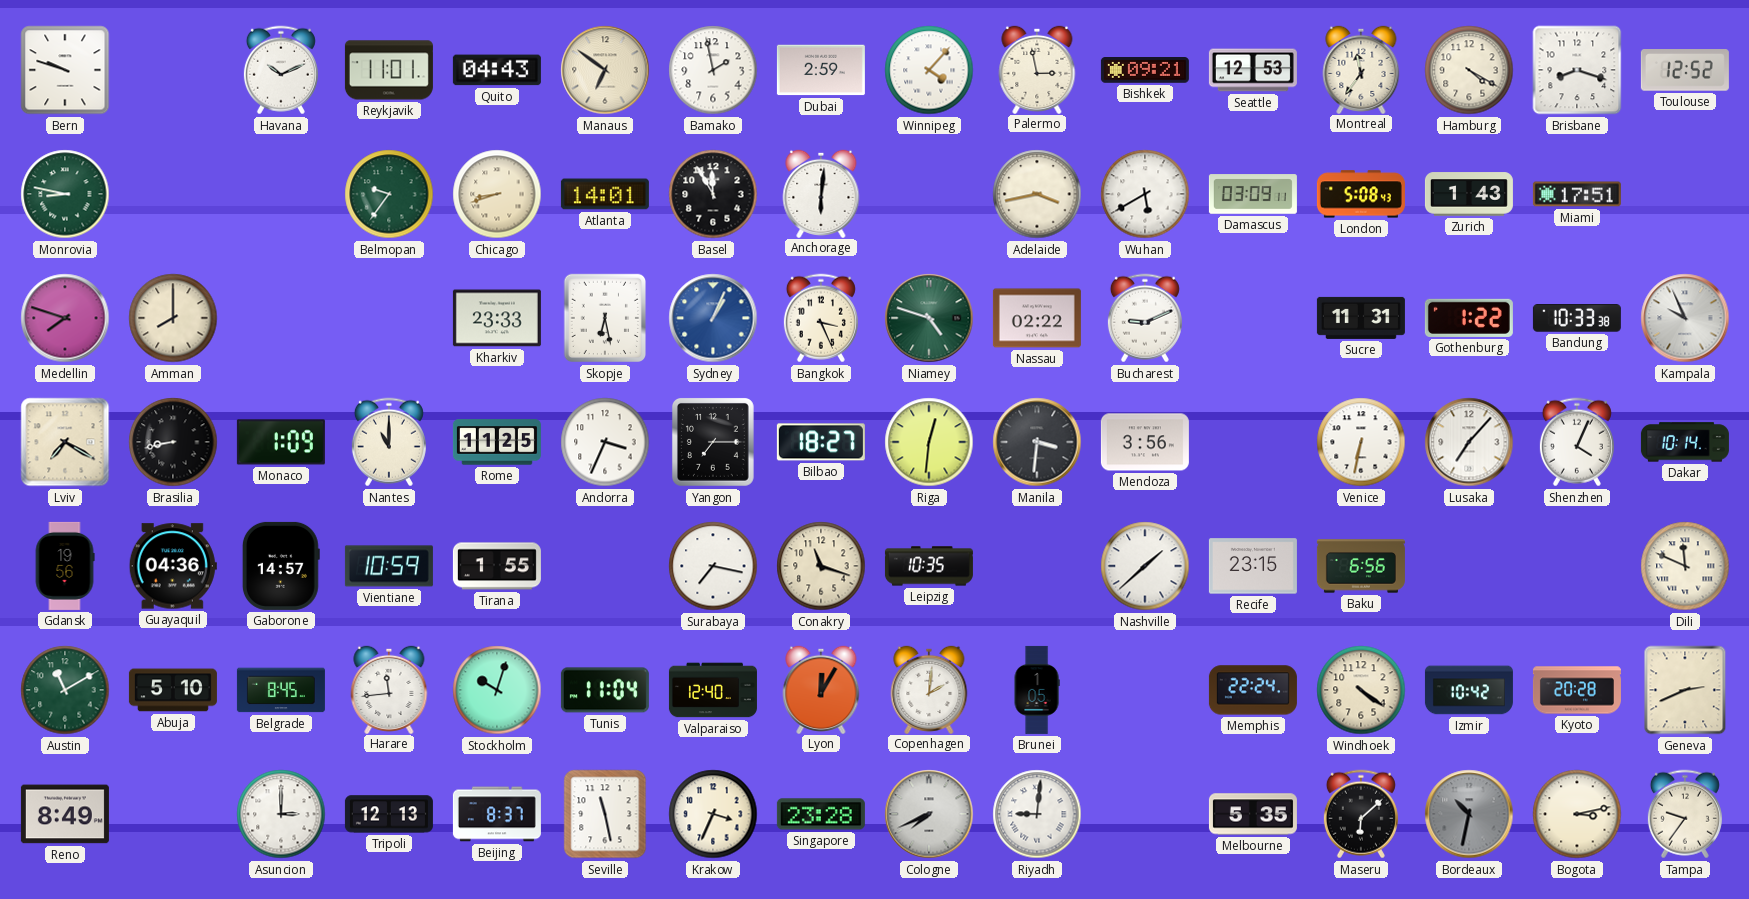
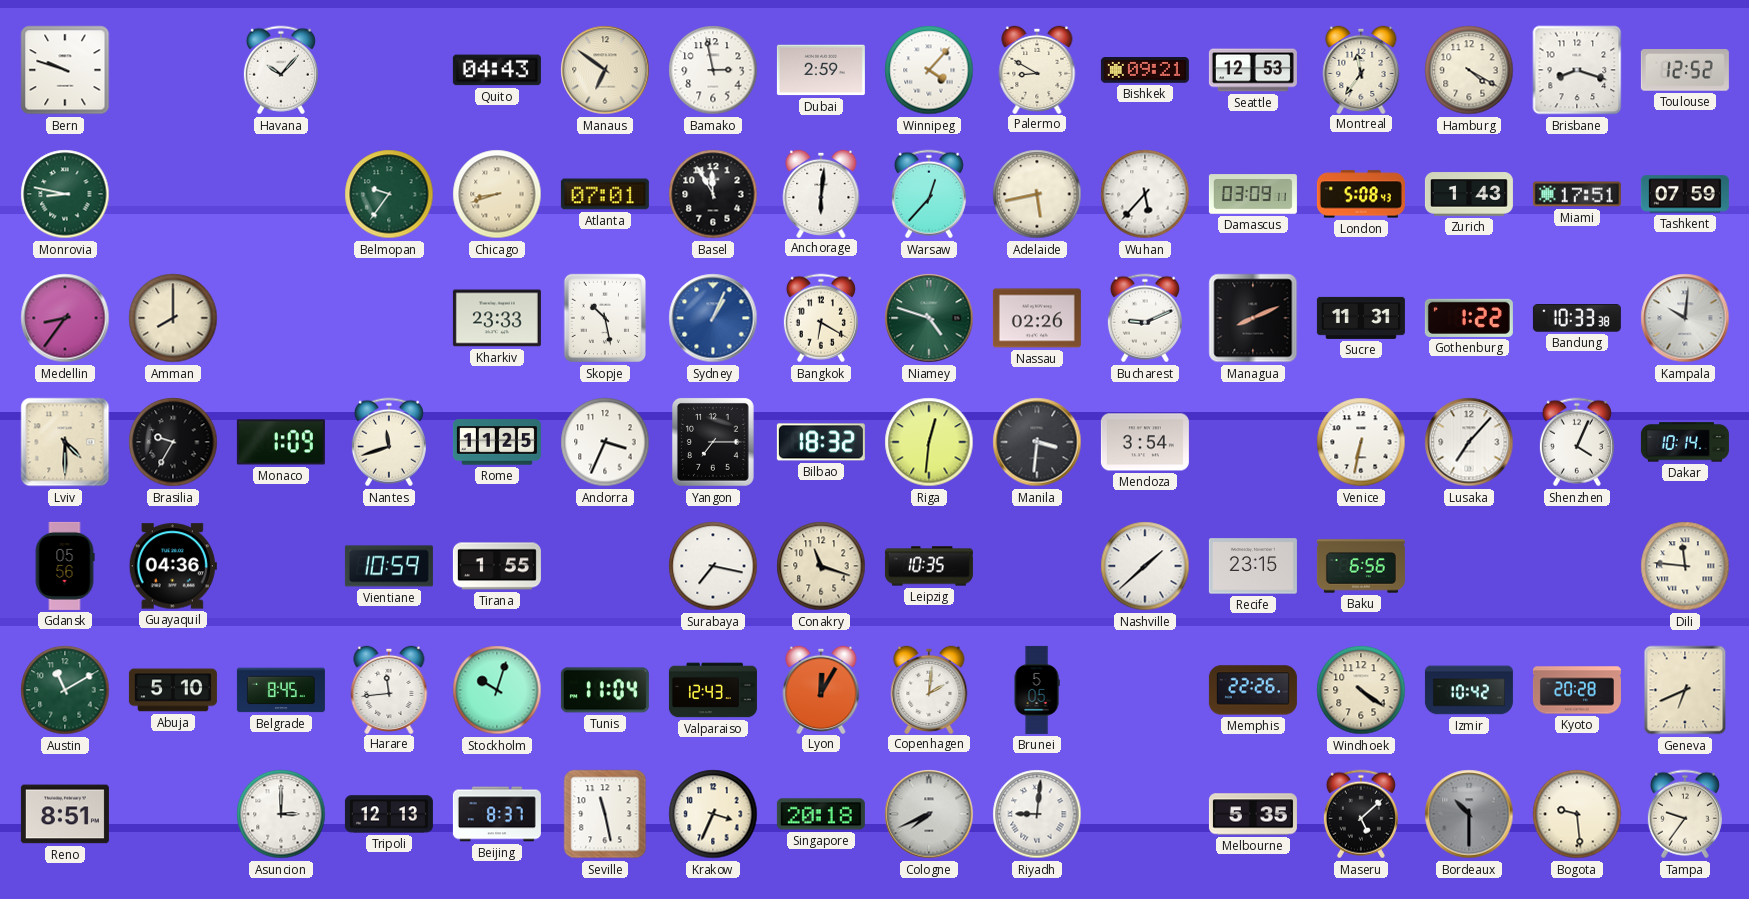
Havana: 10:11 -> 10:07
Reykjavik: 11:01 -> none
Bamako: 1:58 -> 2:58
Palermo: 2:58 -> 8:50
Atlanta: 14:01 -> 07:01
Warsaw: none -> 12:37
Adelaide: 3:43 -> 5:43
Wuhan: 5:40 -> 5:37
Tashkent: none -> 07:59
Medellin: 7:48 -> 8:36
Skopje: 6:28 -> 10:28
Bangkok: 3:26 -> 6:20
Nassau: 02:22 -> 02:26
Managua: none -> 8:11
Kampala: 9:56 -> 10:01
Lviv: 7:20 -> 4:30
Brasilia: 8:43 -> 9:35
Nantes: 11:00 -> 11:42
Bilbao: 18:27 -> 18:32
Mendoza: 3:56 -> 3:54
Gdansk: 19:56 -> 05:56
Gaborone: 14:57 -> none
Dili: 11:49 -> 11:46
Valparaiso: 12:40 -> 12:43
Brunei: 1:05 -> 5:05
Memphis: 22:24 -> 22:26
Geneva: 2:41 -> 6:41
Reno: 8:49 -> 8:51
Singapore: 23:28 -> 20:18
Maseru: 6:08 -> 5:08
Bordeaux: 10:32 -> 10:30
Bogota: 3:13 -> 9:29
